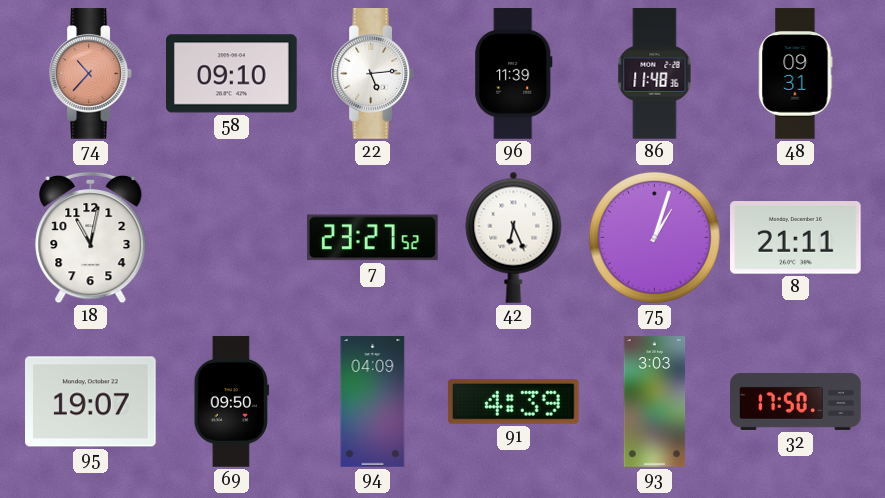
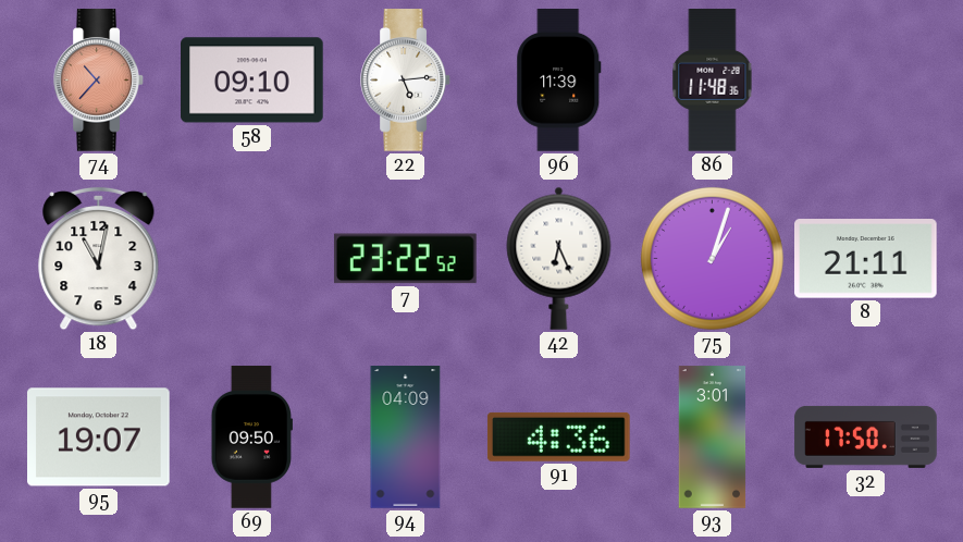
48: 09:31 -> none
7: 23:27 -> 23:22
91: 4:39 -> 4:36
93: 3:03 -> 3:01
